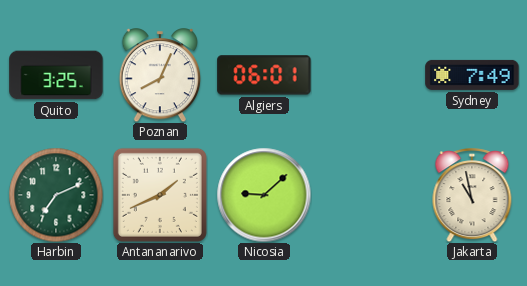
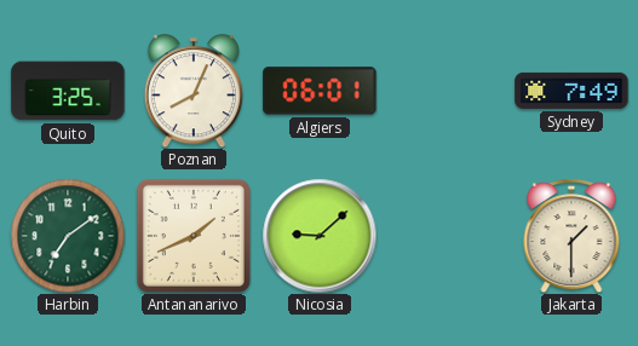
Harbin: 7:11 -> 7:09
Jakarta: 10:58 -> 1:30
